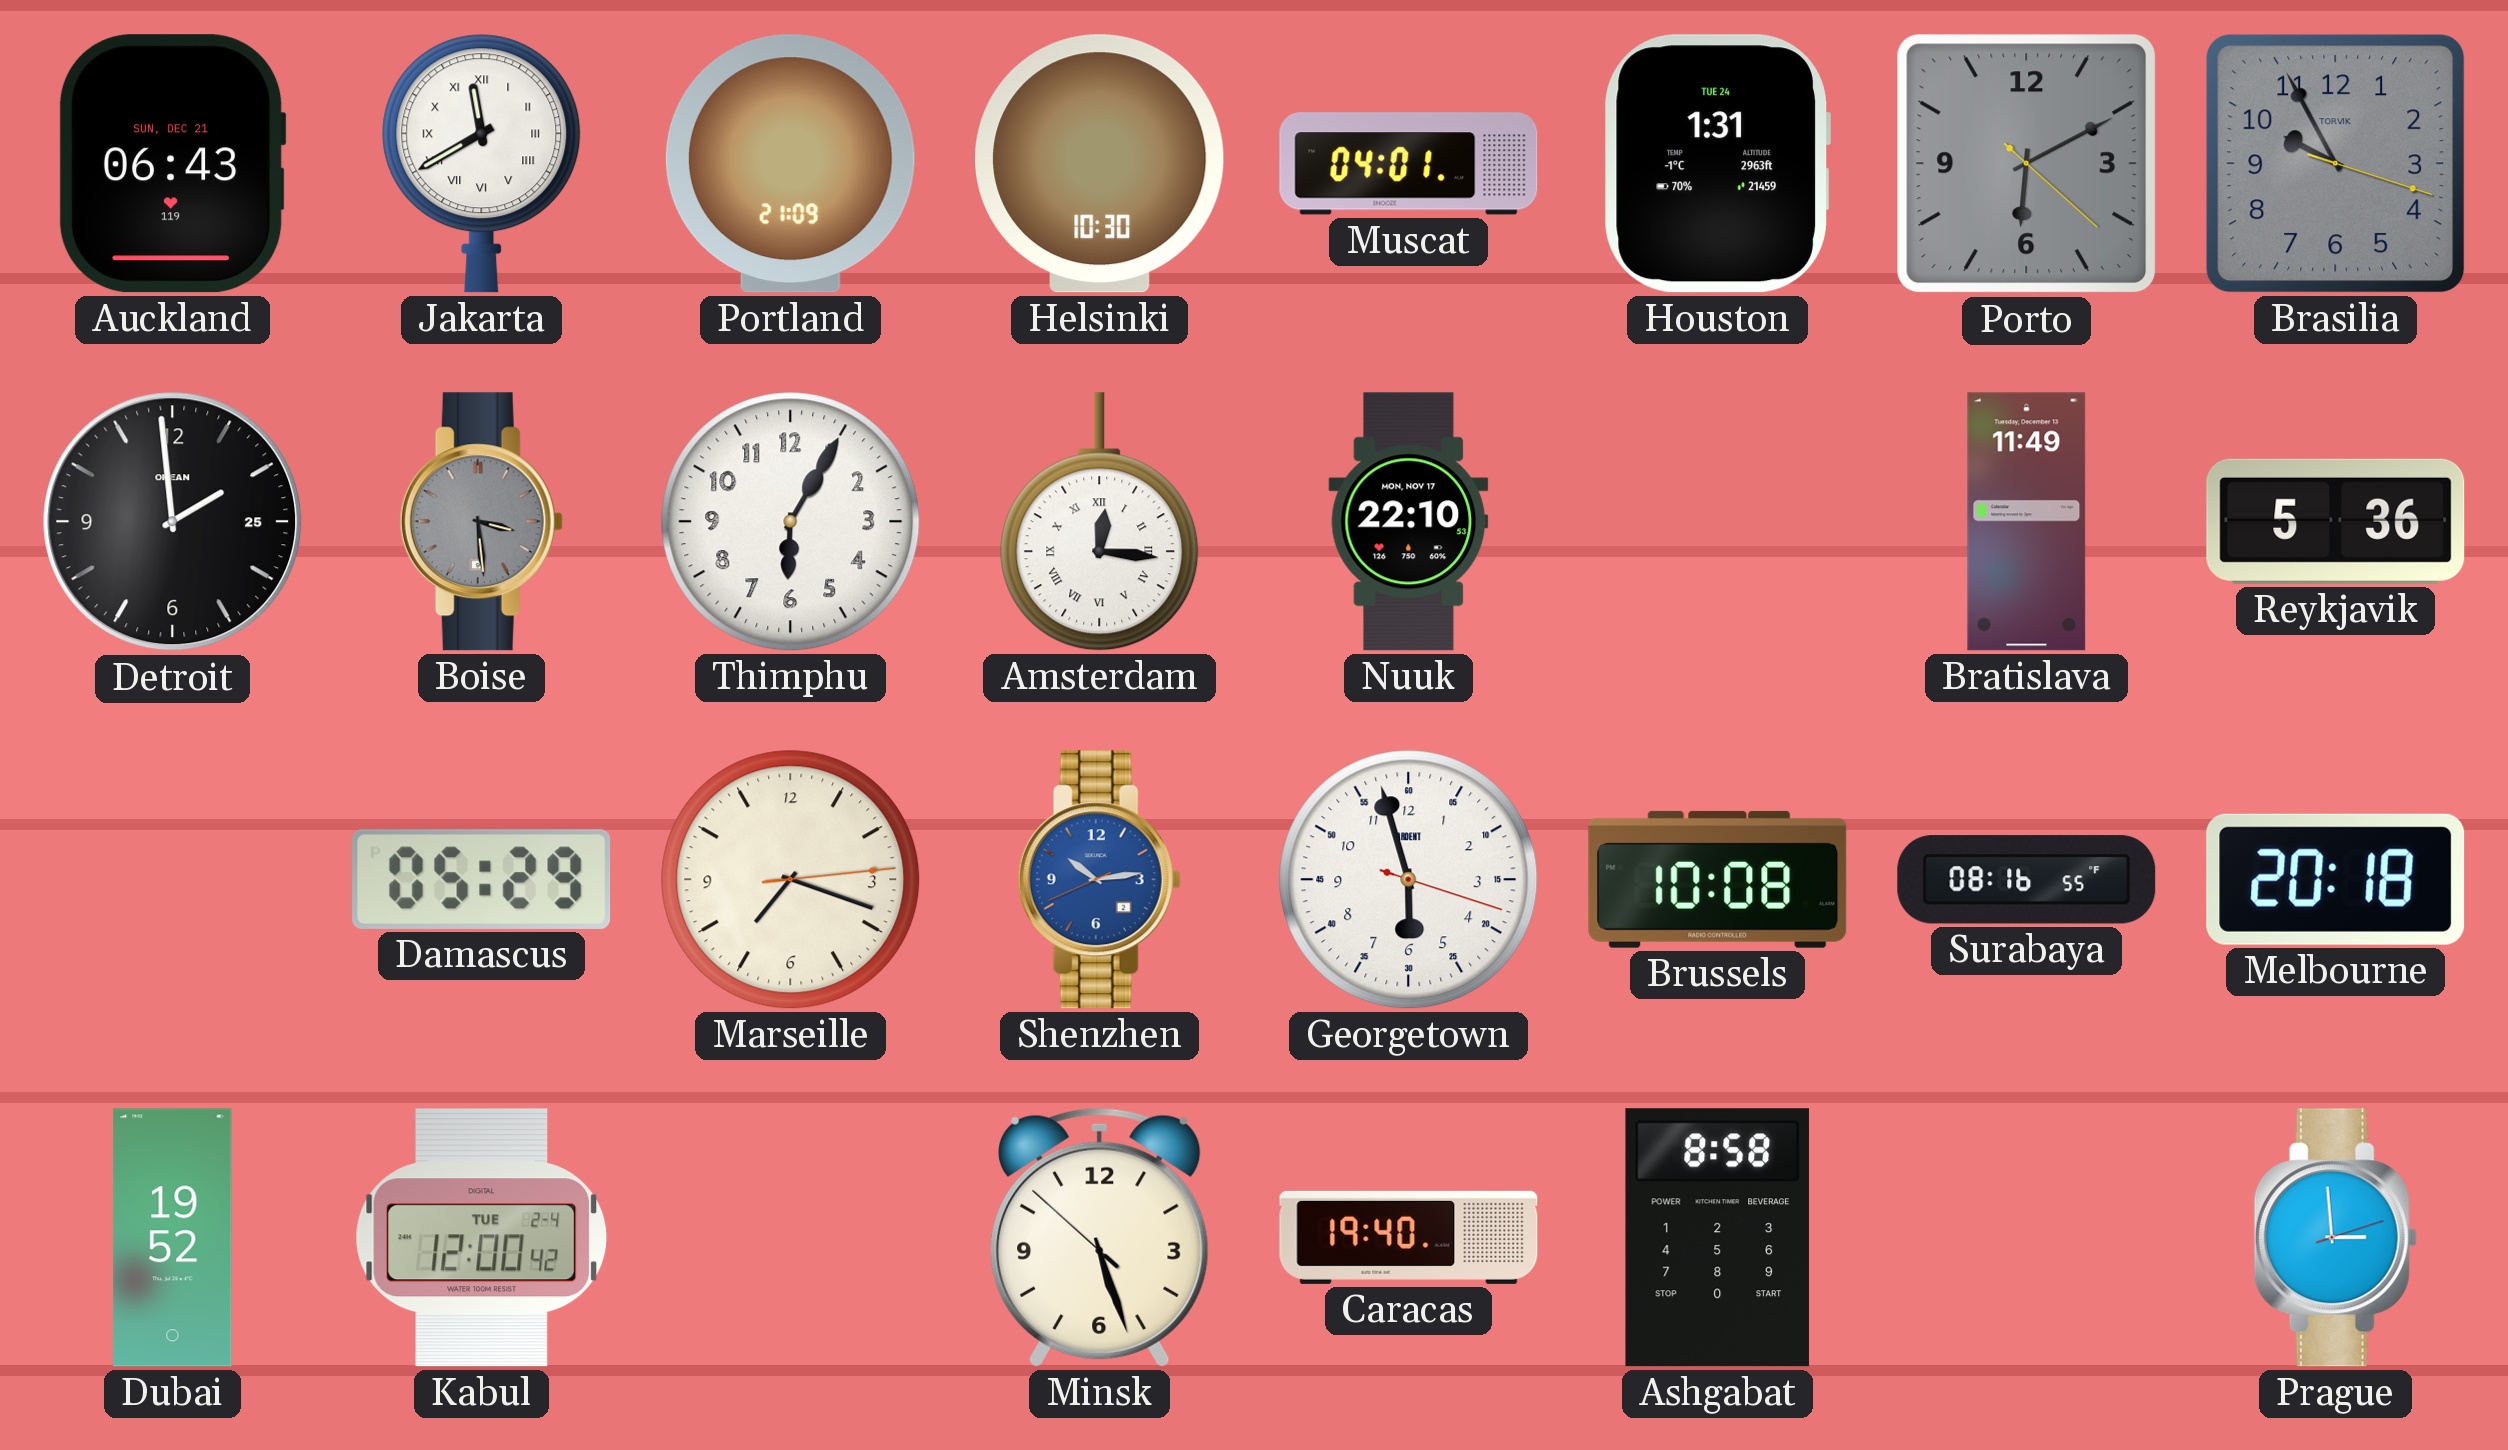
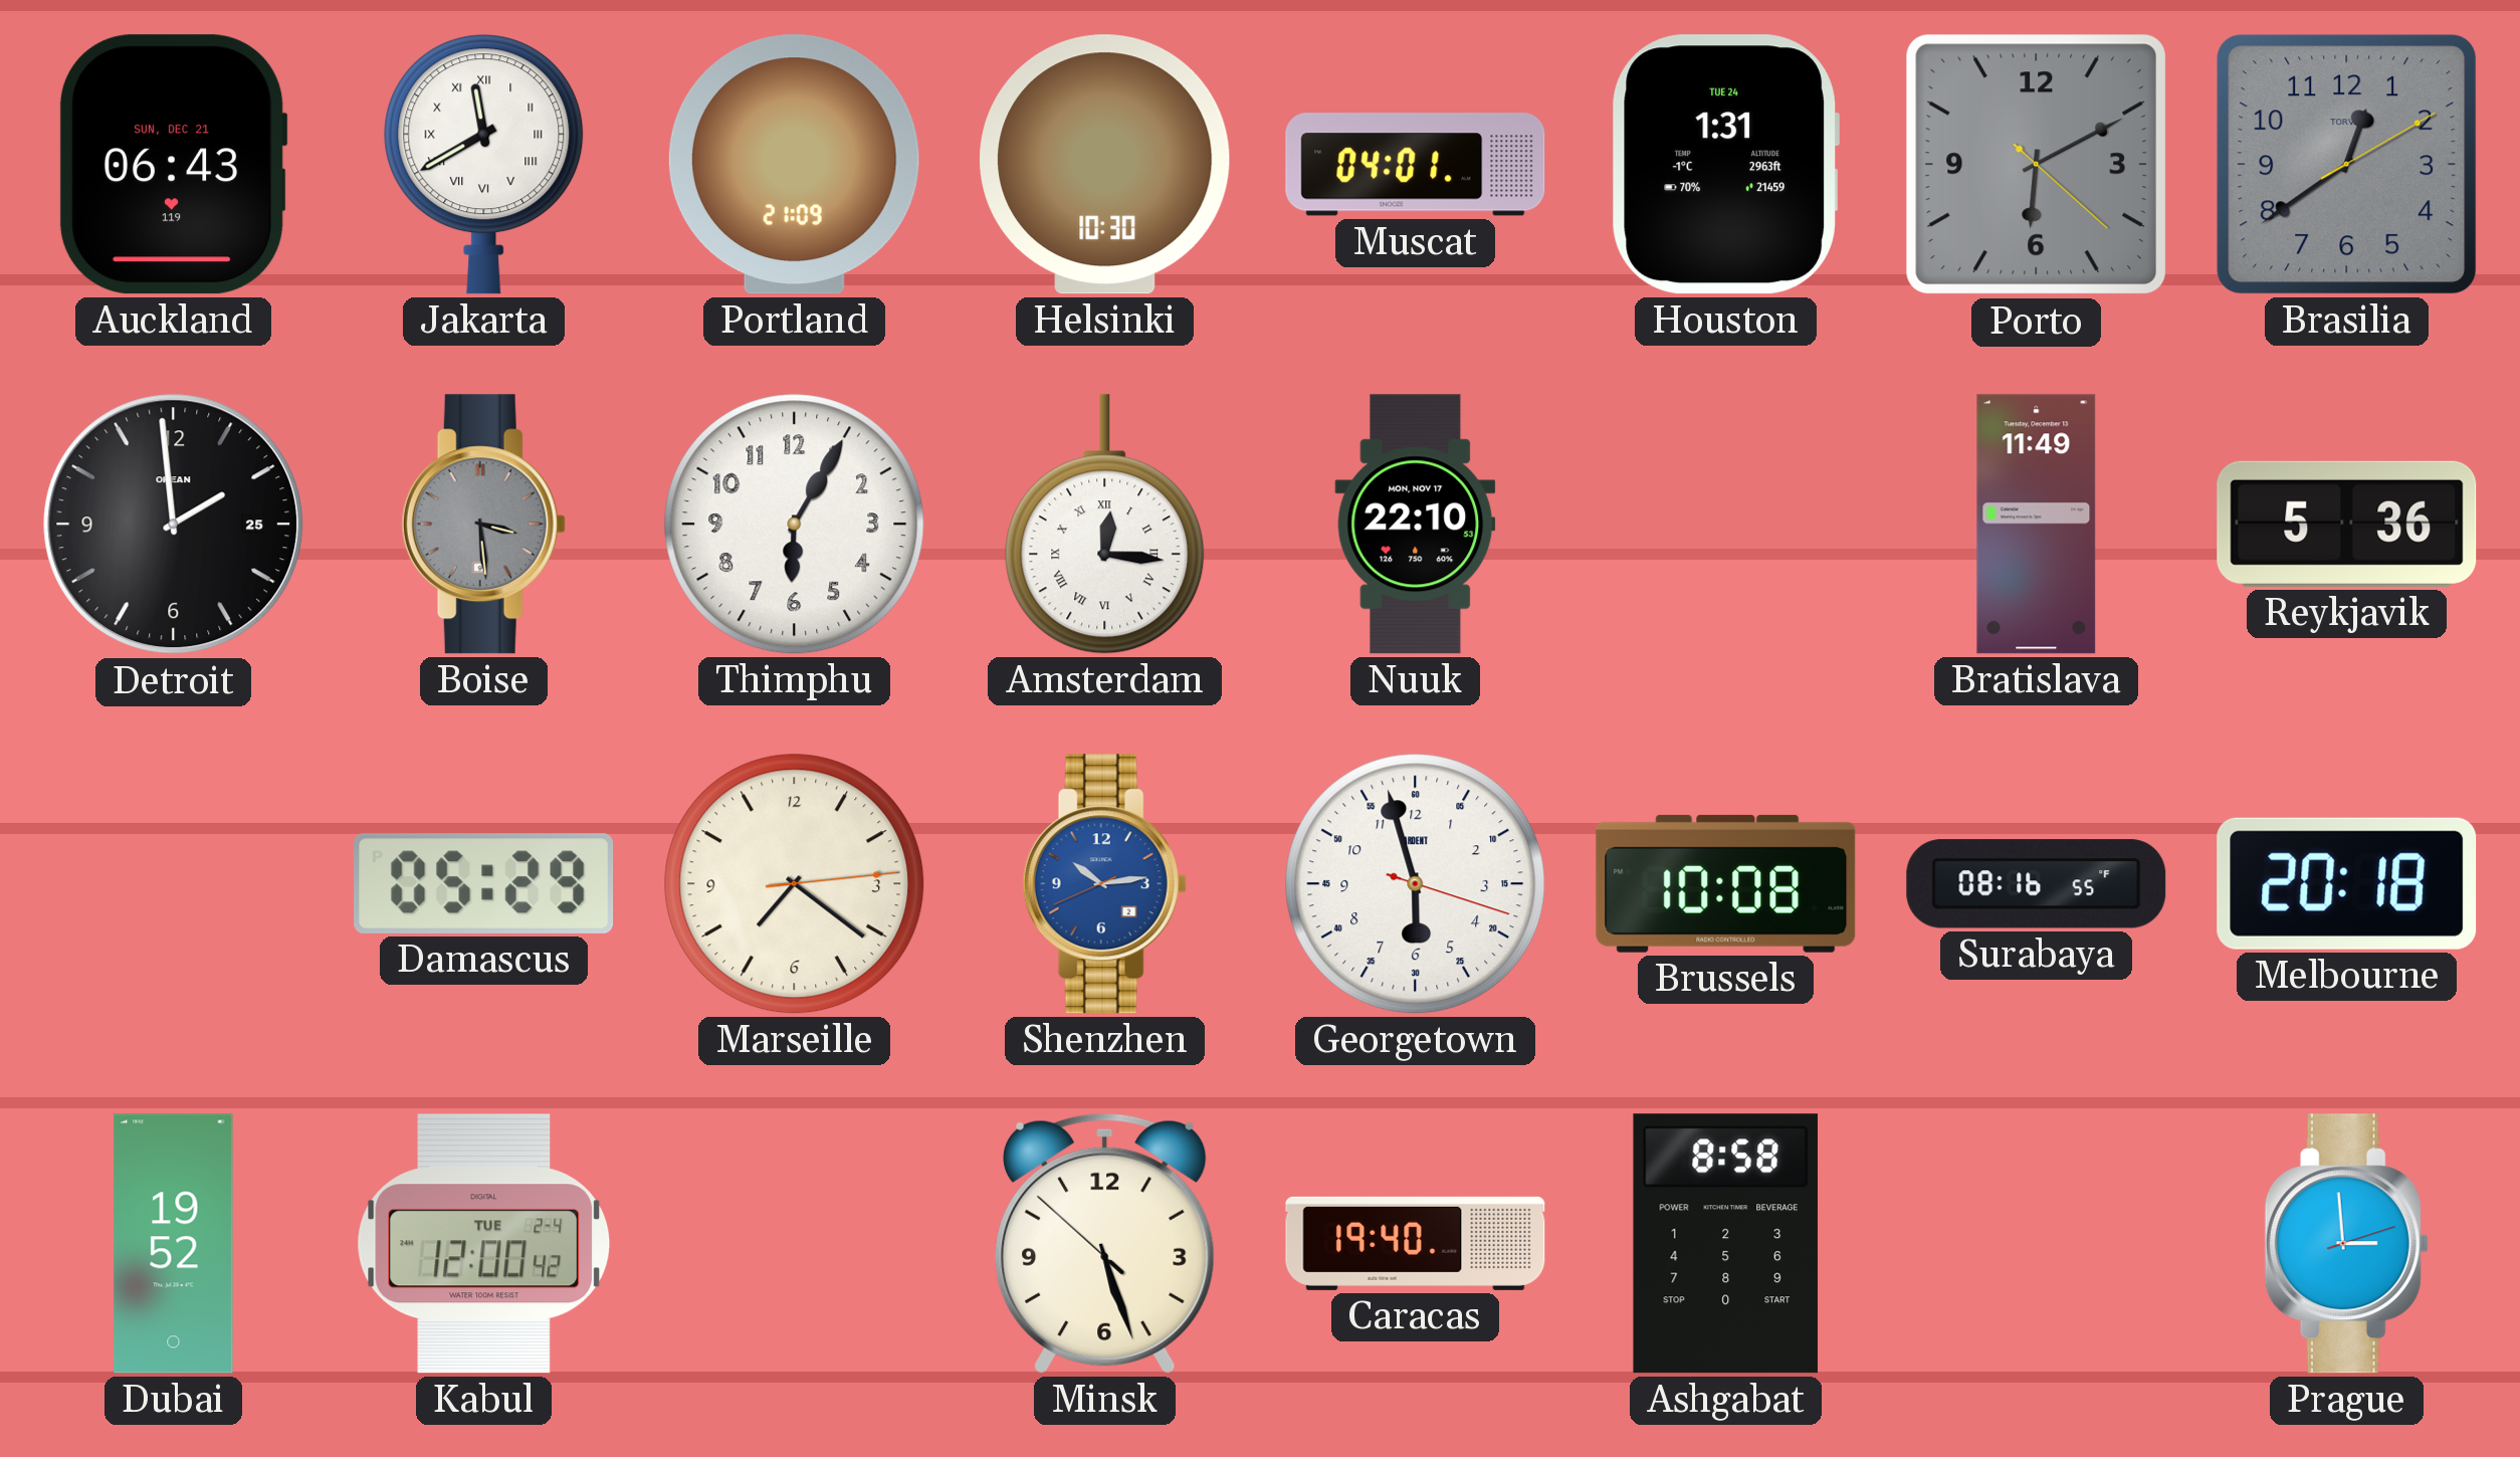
Brasilia: 9:55 -> 12:39
Marseille: 7:18 -> 7:21
